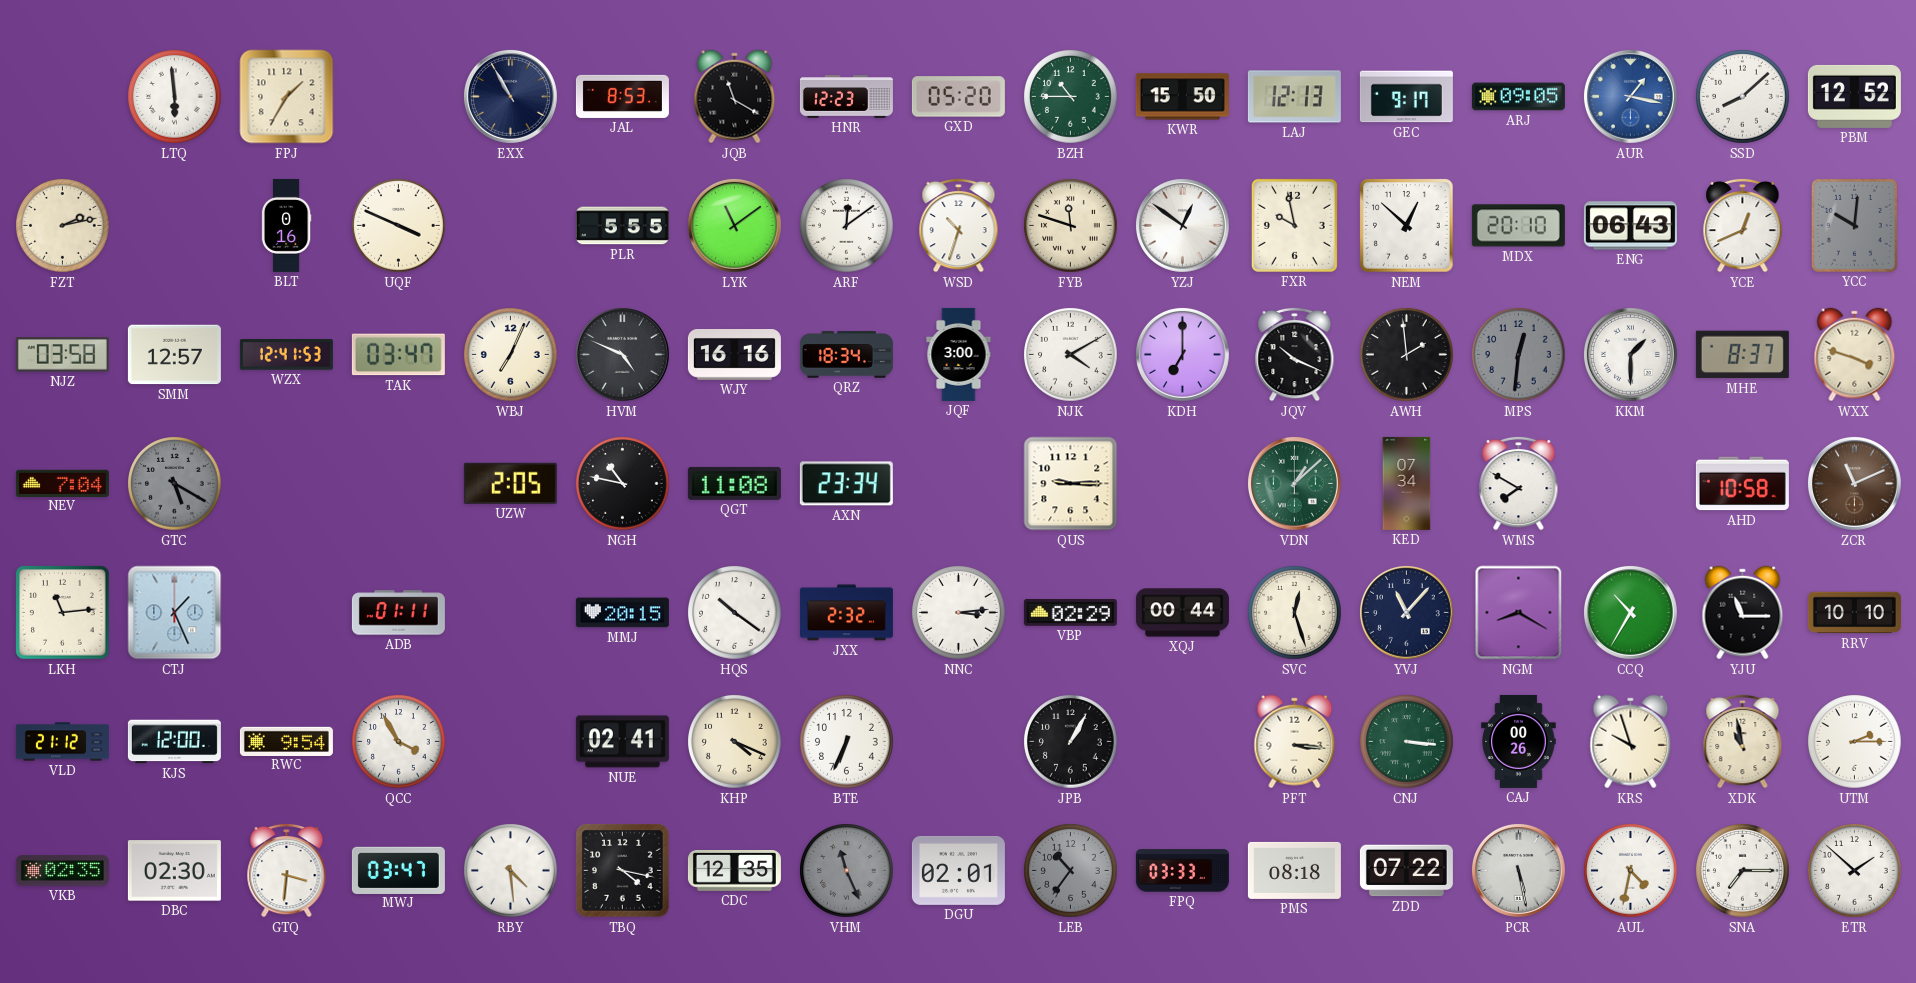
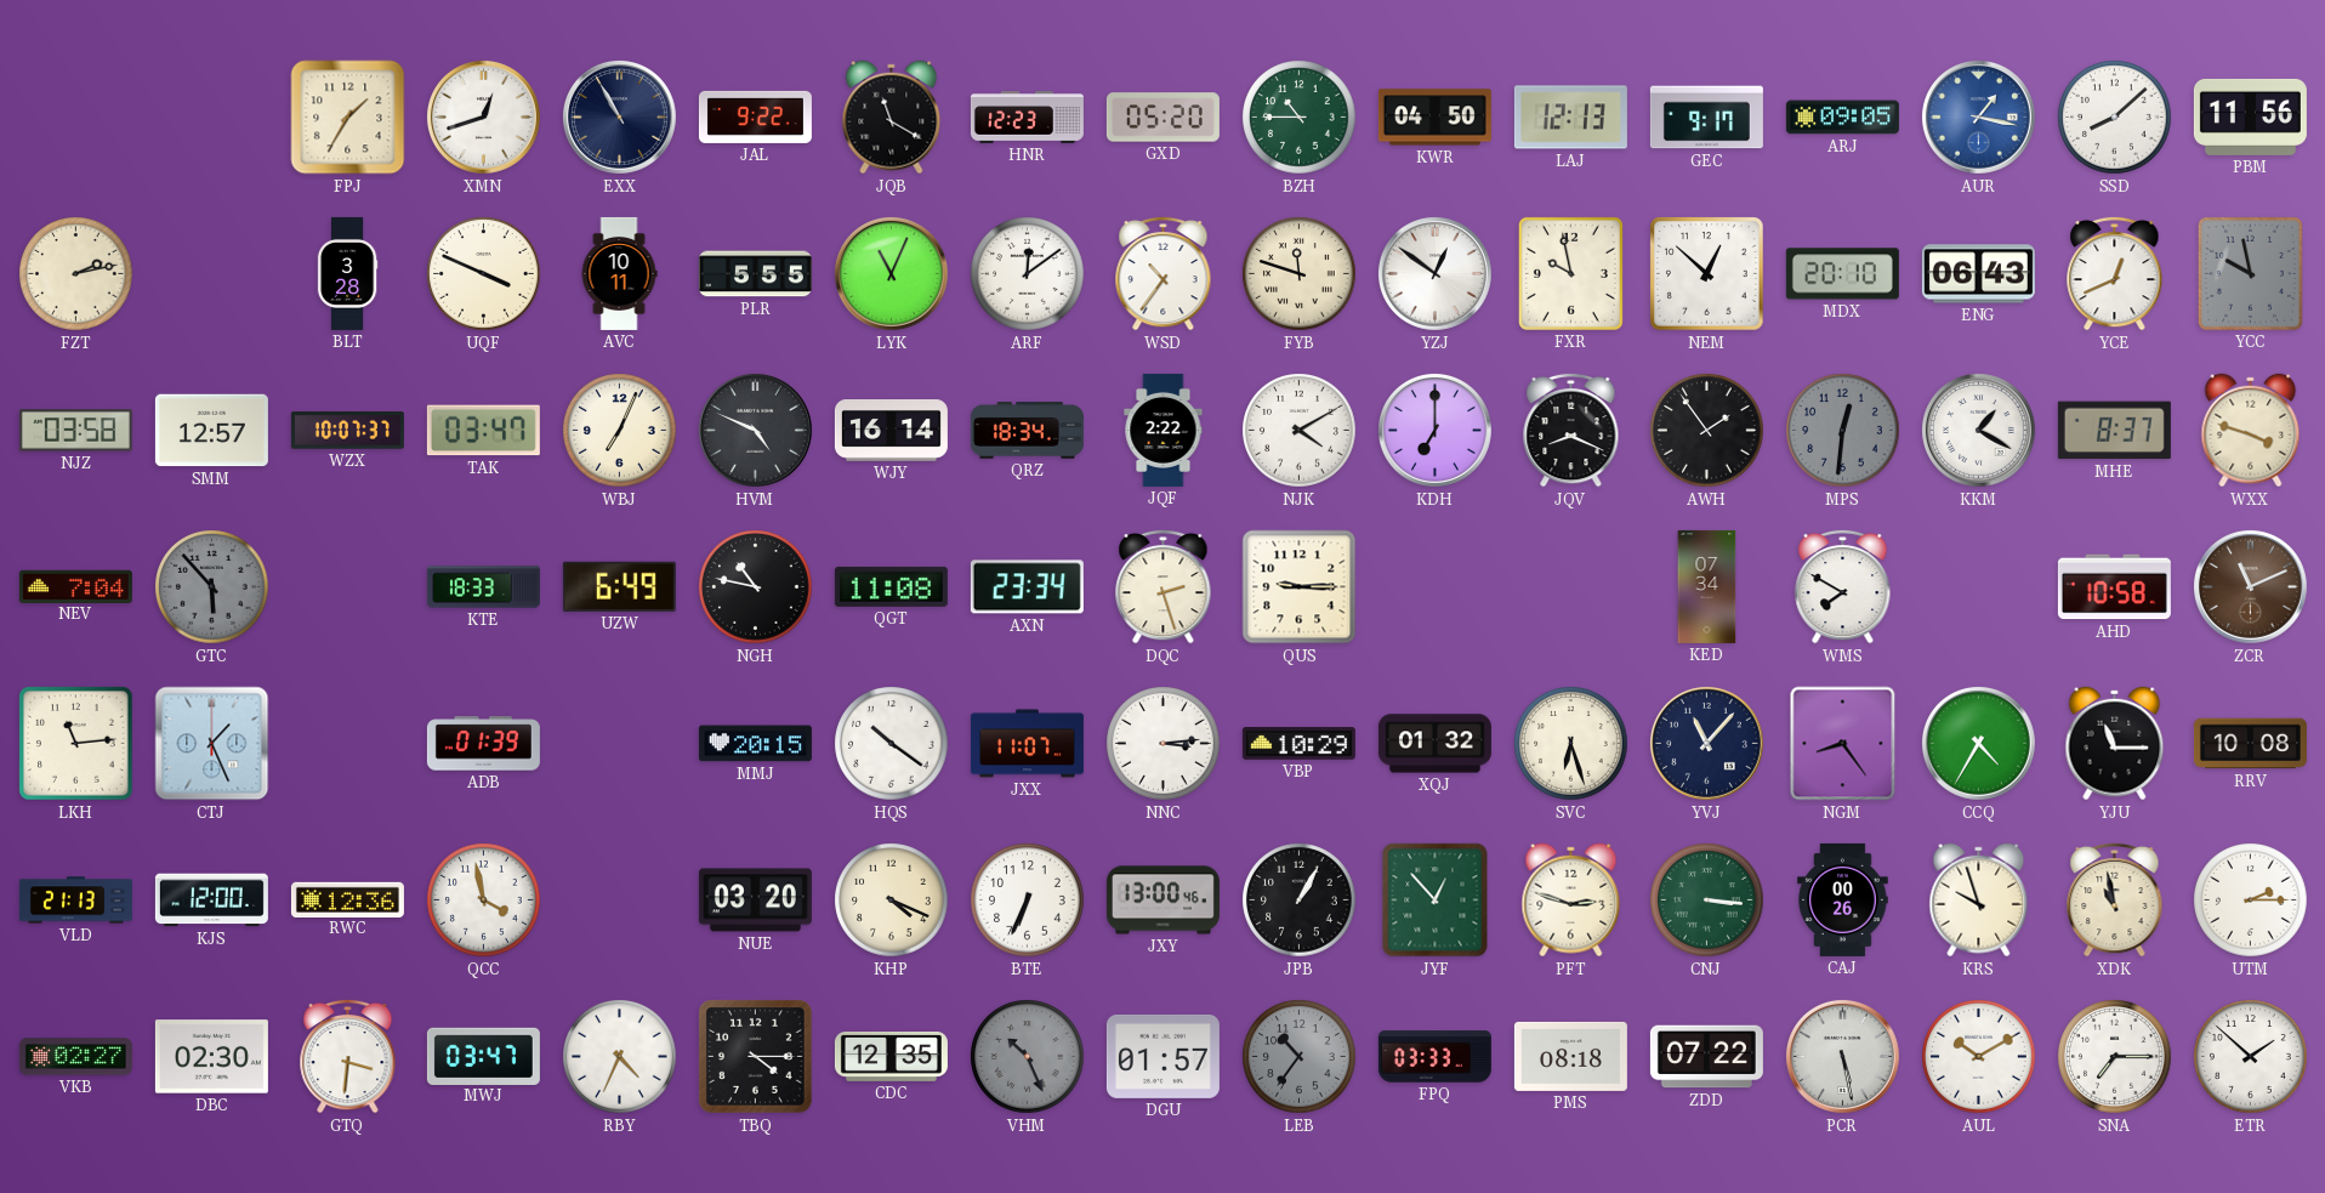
LTQ: 5:59 -> none
XMN: none -> 12:42
JAL: 8:53 -> 9:22
KWR: 15:50 -> 04:50
PBM: 12:52 -> 11:56
BLT: 0:16 -> 3:28
AVC: none -> 10:11
LYK: 11:09 -> 11:04
WSD: 10:33 -> 10:36
YCC: 10:01 -> 9:58
WZX: 12:41 -> 10:07
WJY: 16:16 -> 16:14
JQF: 3:00 -> 2:22
JQV: 10:19 -> 8:19
AWH: 1:59 -> 1:54
KKM: 1:30 -> 1:20
GTC: 5:20 -> 5:53
KTE: none -> 18:33
UZW: 2:05 -> 6:49
DQC: none -> 2:27
VDN: 1:08 -> none
ADB: 01:11 -> 01:39
JXX: 2:32 -> 11:07
VBP: 02:29 -> 10:29
XQJ: 00:44 -> 01:32
SVC: 12:27 -> 6:27
NGM: 8:20 -> 8:24
CCQ: 10:35 -> 4:35
RRV: 10:10 -> 10:08
VLD: 21:12 -> 21:13
RWC: 9:54 -> 12:36
QCC: 3:55 -> 3:58
NUE: 02:41 -> 03:20
JXY: none -> 13:00
JYF: none -> 12:53
PFT: 3:16 -> 2:48
VKB: 02:35 -> 02:27
RBY: 4:29 -> 4:34
TBQ: 4:17 -> 4:15
VHM: 11:26 -> 10:26
DGU: 02:01 -> 01:57
AUL: 4:32 -> 10:10
